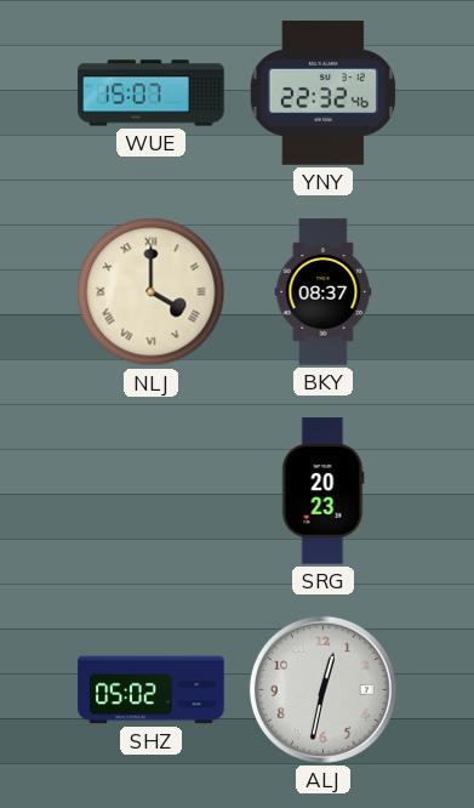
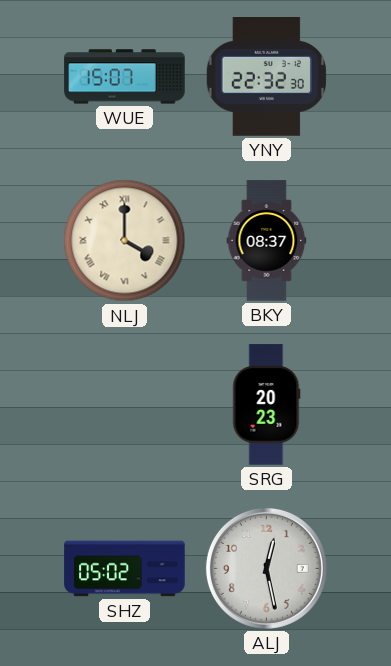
YNY: 22:32:46 -> 22:32:30
ALJ: 12:32 -> 12:28
